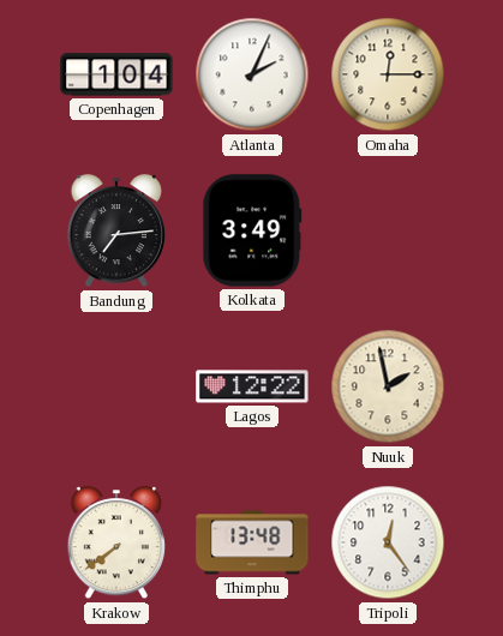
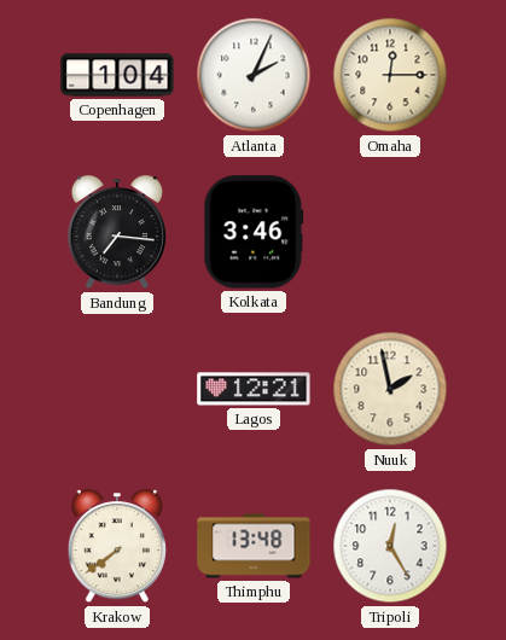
Bandung: 7:14 -> 7:16
Kolkata: 3:49 -> 3:46
Lagos: 12:22 -> 12:21
Tripoli: 12:24 -> 12:25
